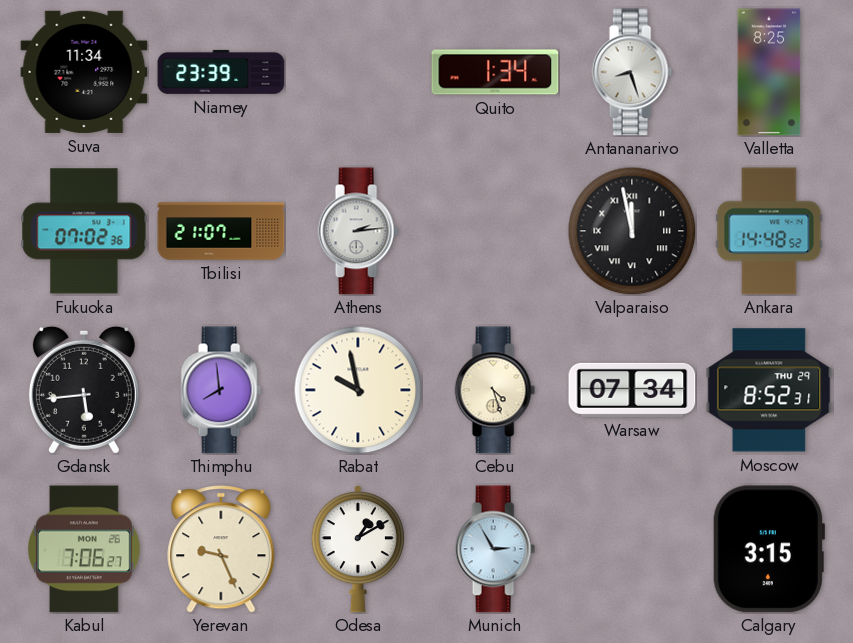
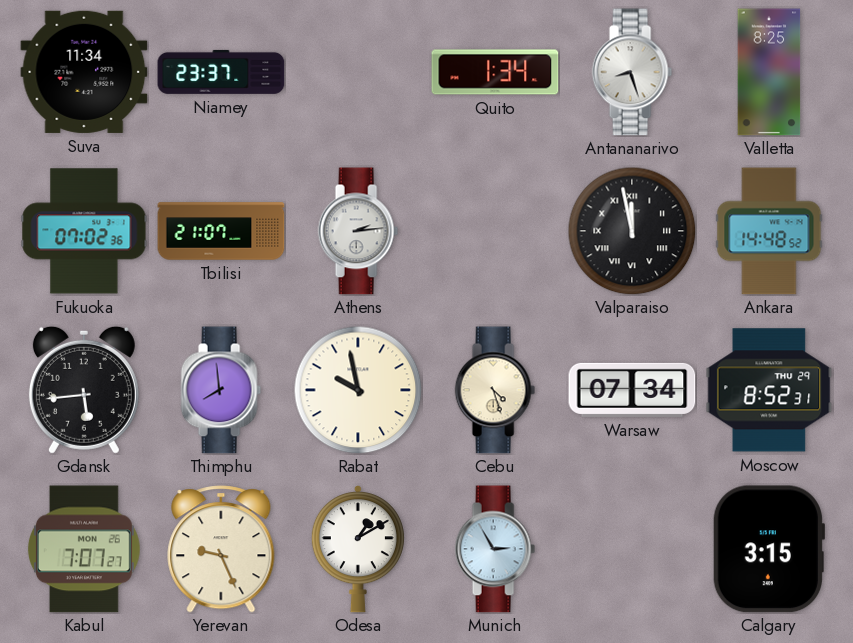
Niamey: 23:39 -> 23:37
Kabul: 7:06 -> 7:07
